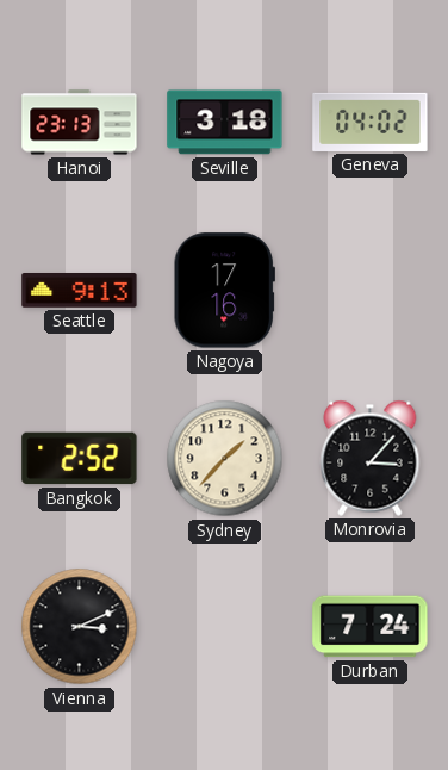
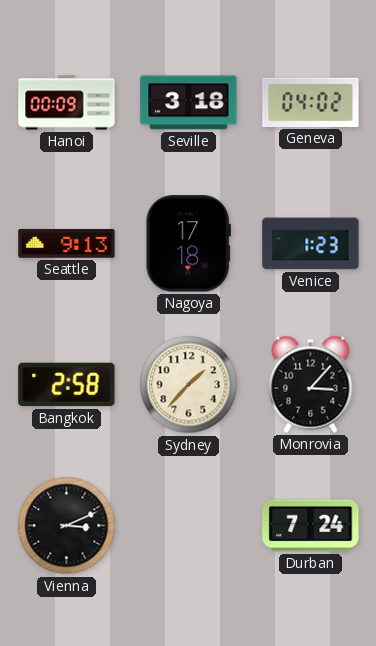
Hanoi: 23:13 -> 00:09
Nagoya: 17:16 -> 17:18
Venice: none -> 1:23
Bangkok: 2:52 -> 2:58
